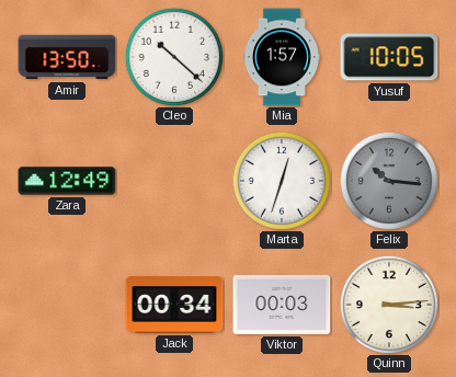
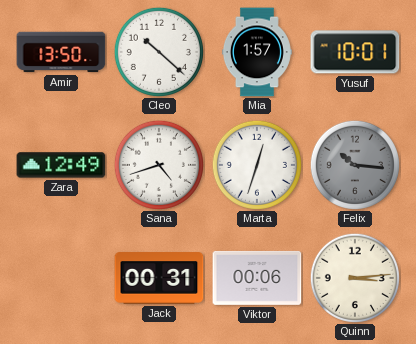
Yusuf: 10:05 -> 10:01
Sana: none -> 4:42
Jack: 00:34 -> 00:31
Viktor: 00:03 -> 00:06
